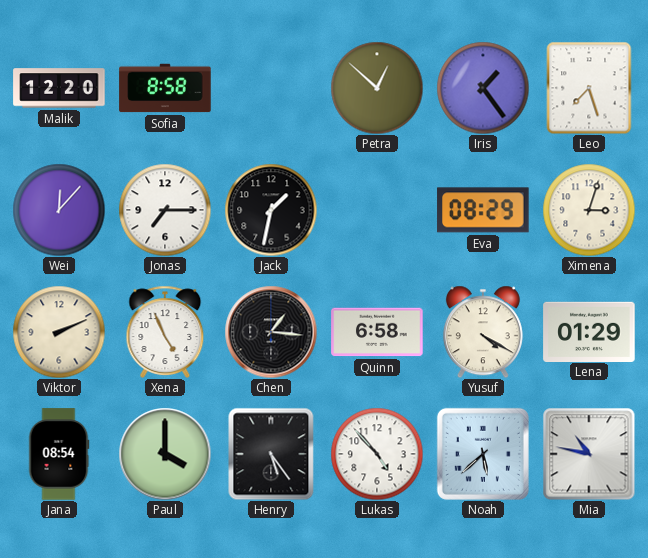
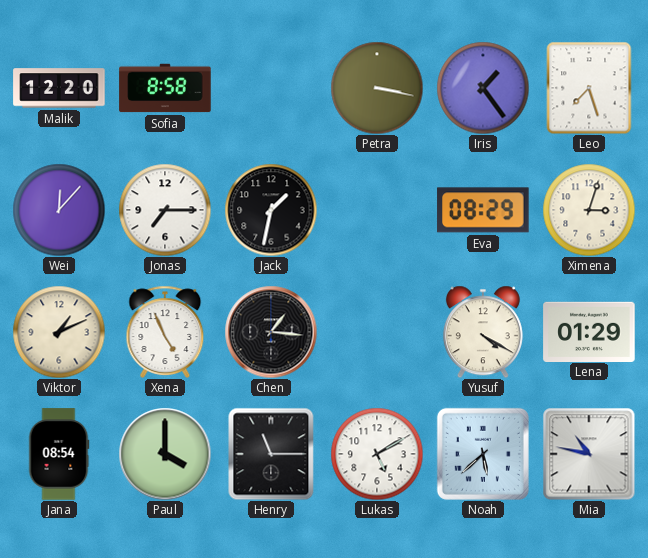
Petra: 12:52 -> 3:17
Viktor: 2:11 -> 1:11
Quinn: 6:58 -> none
Henry: 5:24 -> 11:15
Lukas: 4:53 -> 5:10
